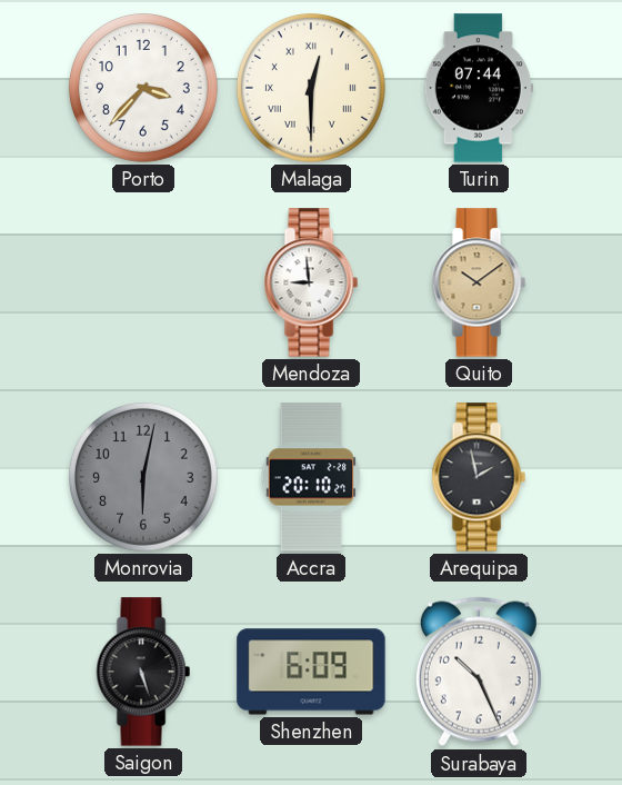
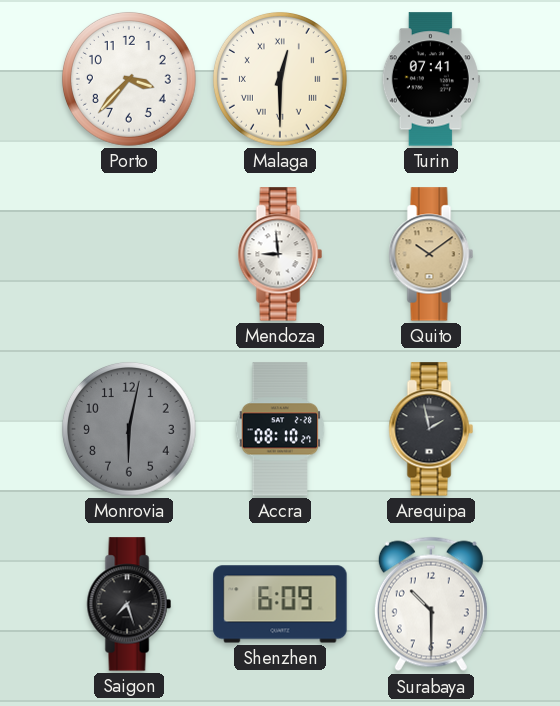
Turin: 07:44 -> 07:41
Accra: 20:10 -> 08:10
Saigon: 5:27 -> 7:27
Surabaya: 10:26 -> 10:30
